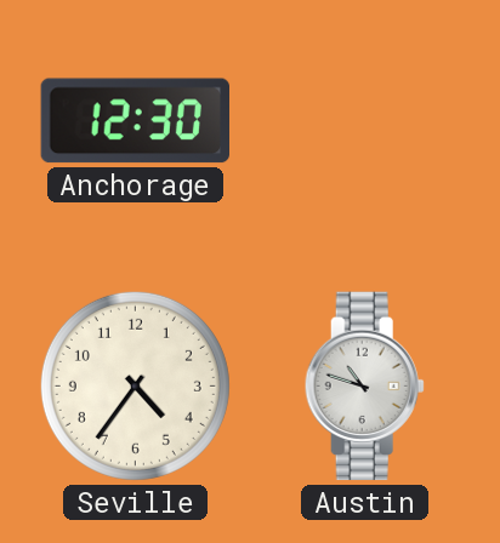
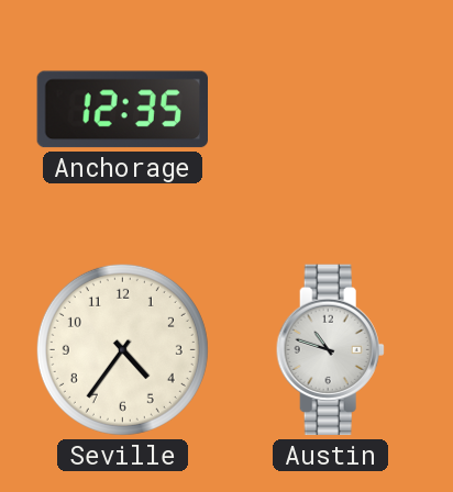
Anchorage: 12:30 -> 12:35
